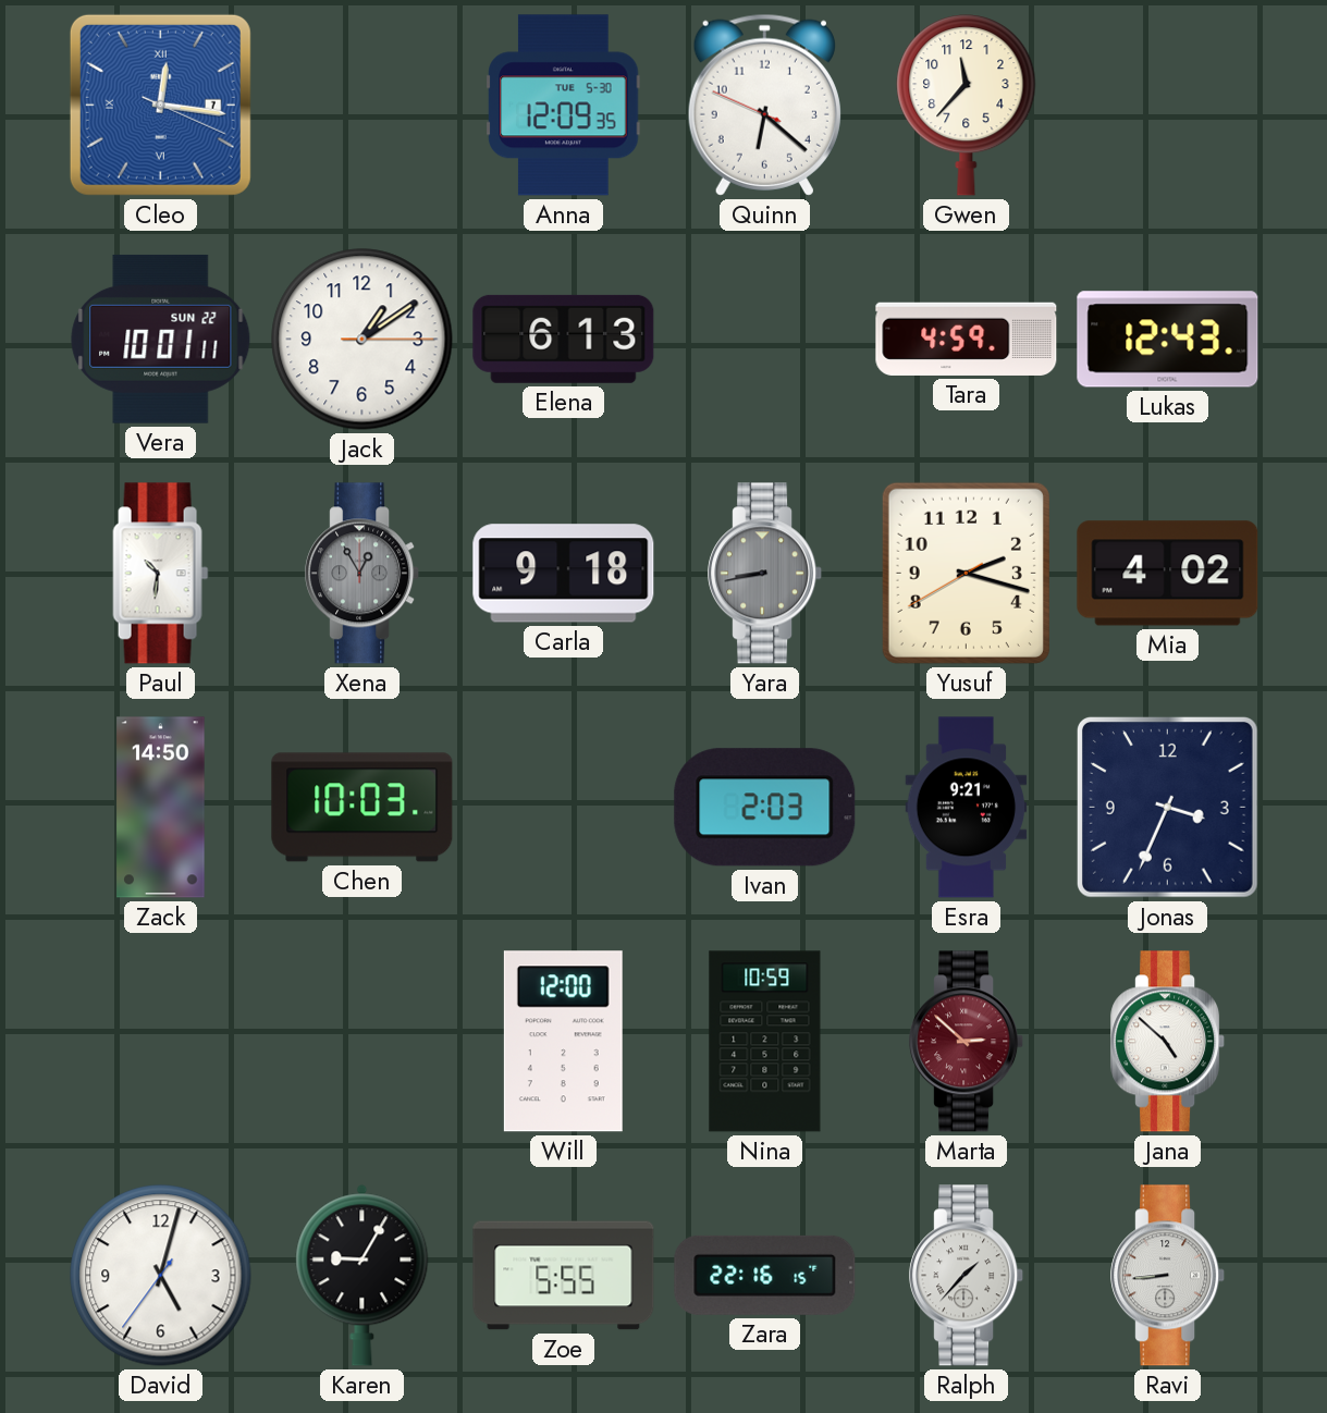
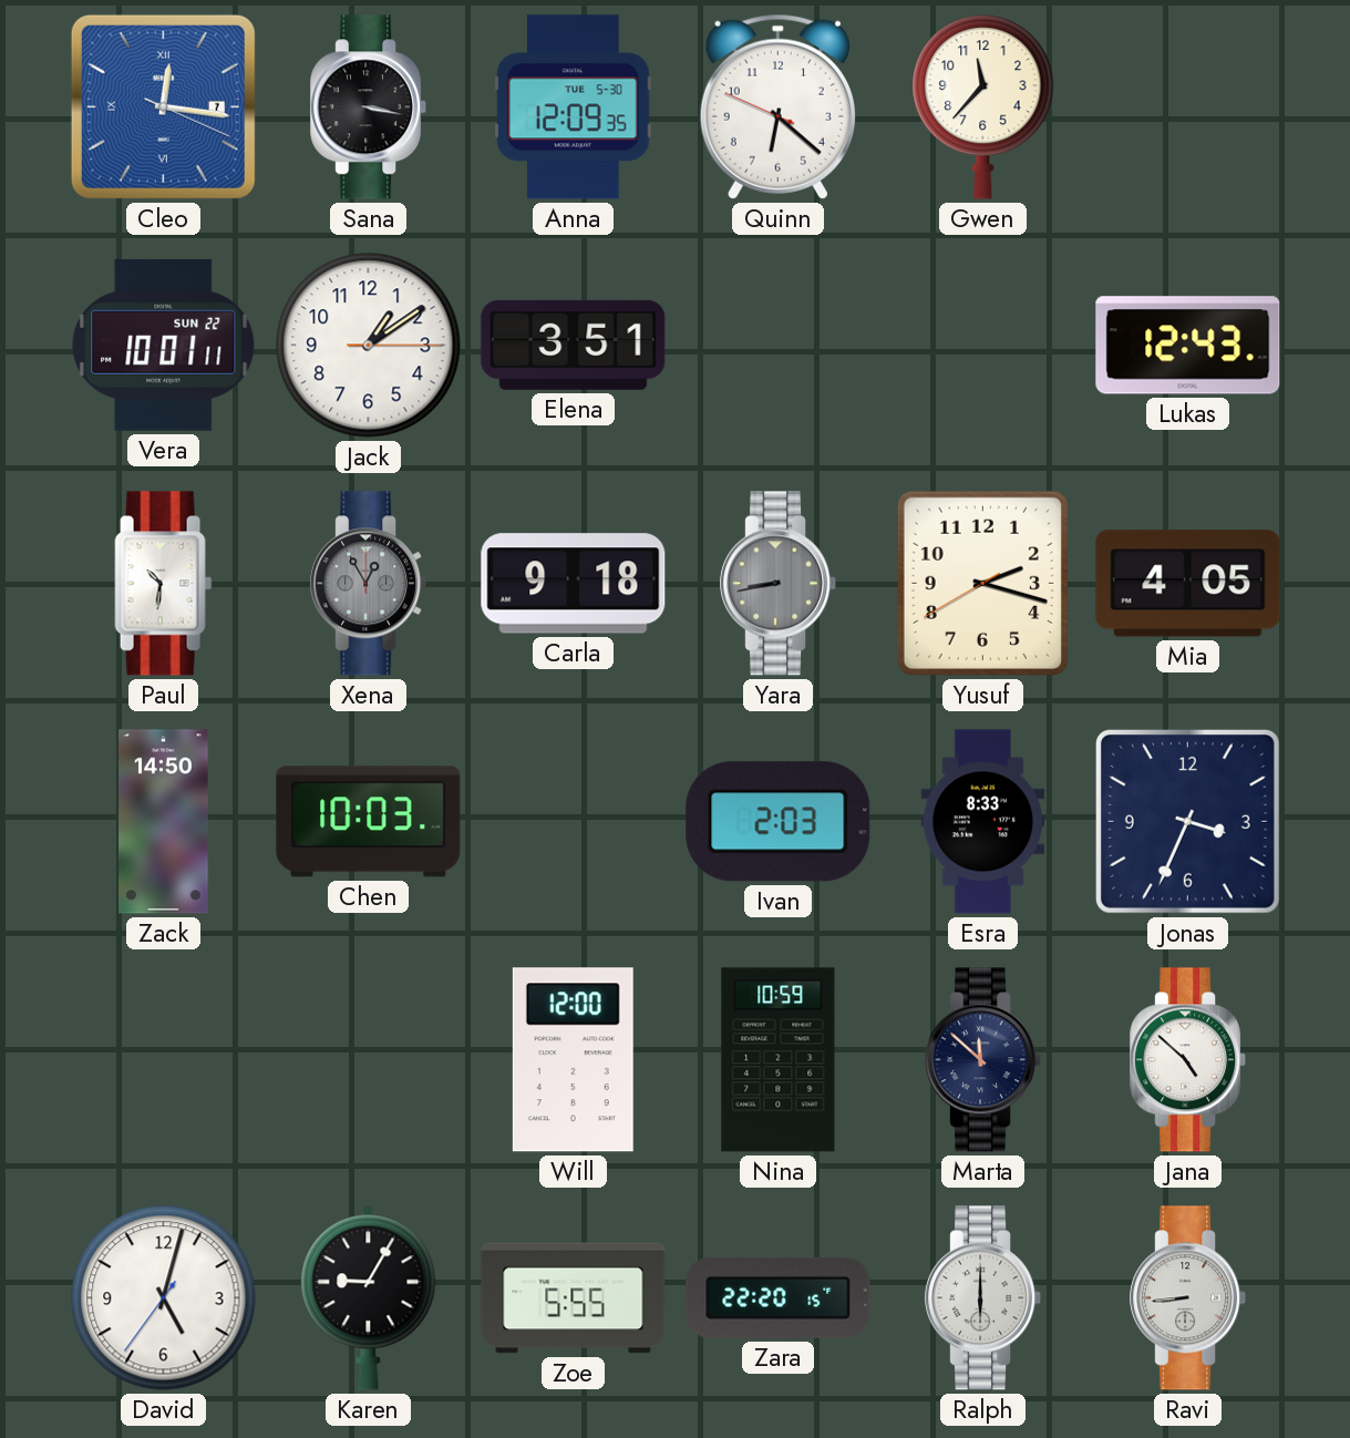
Sana: none -> 3:17
Elena: 6:13 -> 3:51
Tara: 4:59 -> none
Mia: 4:02 -> 4:05
Esra: 9:21 -> 8:33
Marta: 2:52 -> 11:52
Marta dial: burgundy -> navy
Zara: 22:16 -> 22:20
Ralph: 1:37 -> 6:00
